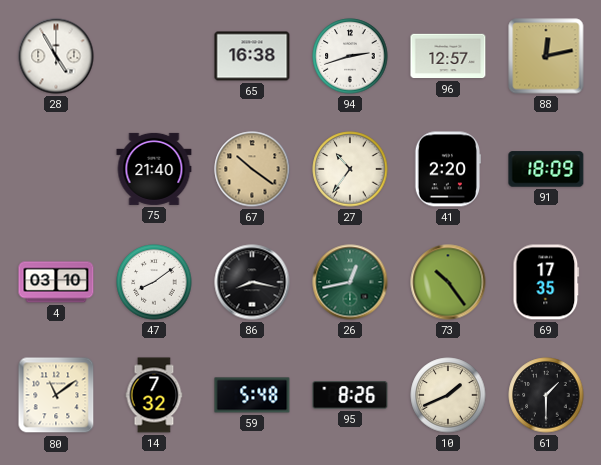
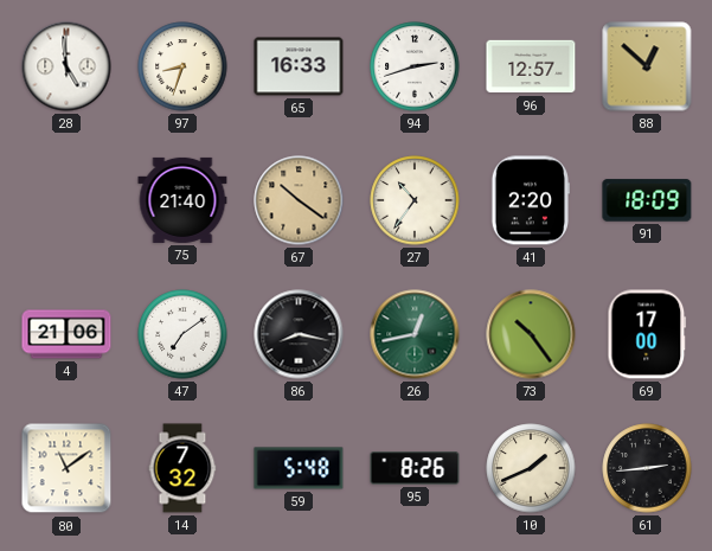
28: 4:55 -> 4:59
97: none -> 8:33
65: 16:38 -> 16:33
88: 12:13 -> 12:52
4: 03:10 -> 21:06
47: 8:09 -> 7:09
69: 17:35 -> 17:00
61: 1:30 -> 2:44
